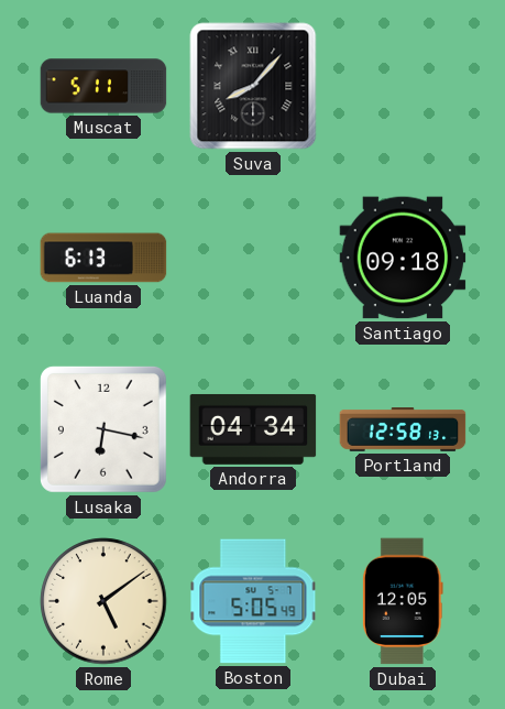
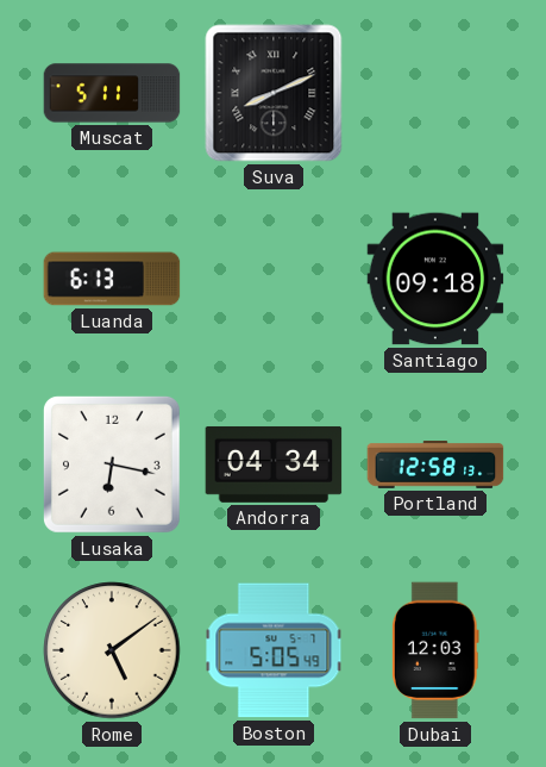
Suva: 8:07 -> 8:11
Dubai: 12:05 -> 12:03
